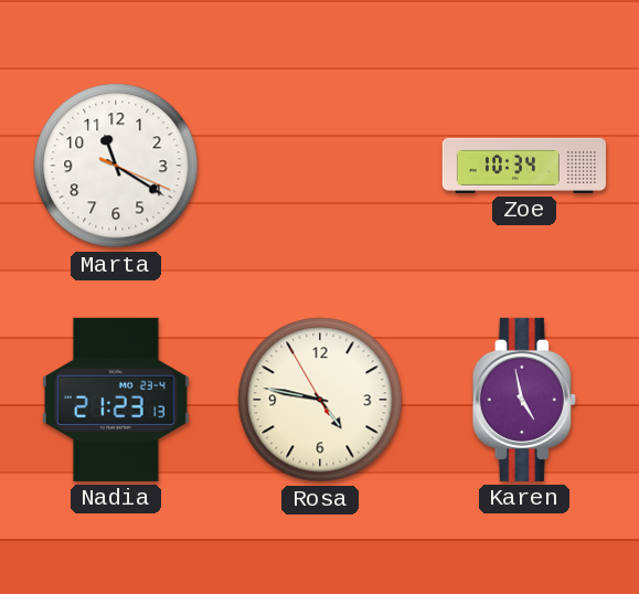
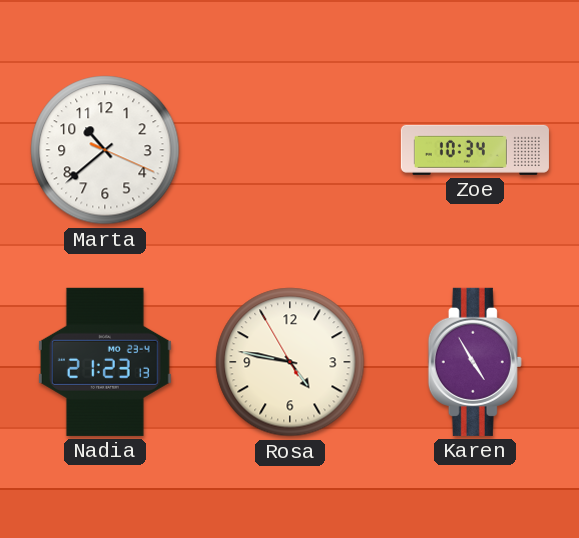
Marta: 11:20 -> 10:38
Karen: 4:58 -> 4:55
